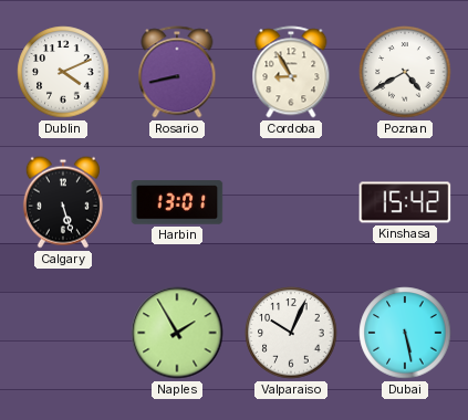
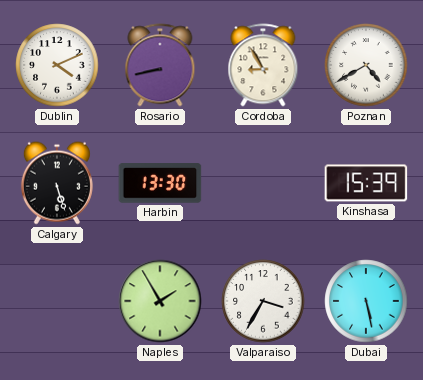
Harbin: 13:01 -> 13:30
Kinshasa: 15:42 -> 15:39
Valparaiso: 10:04 -> 3:35
